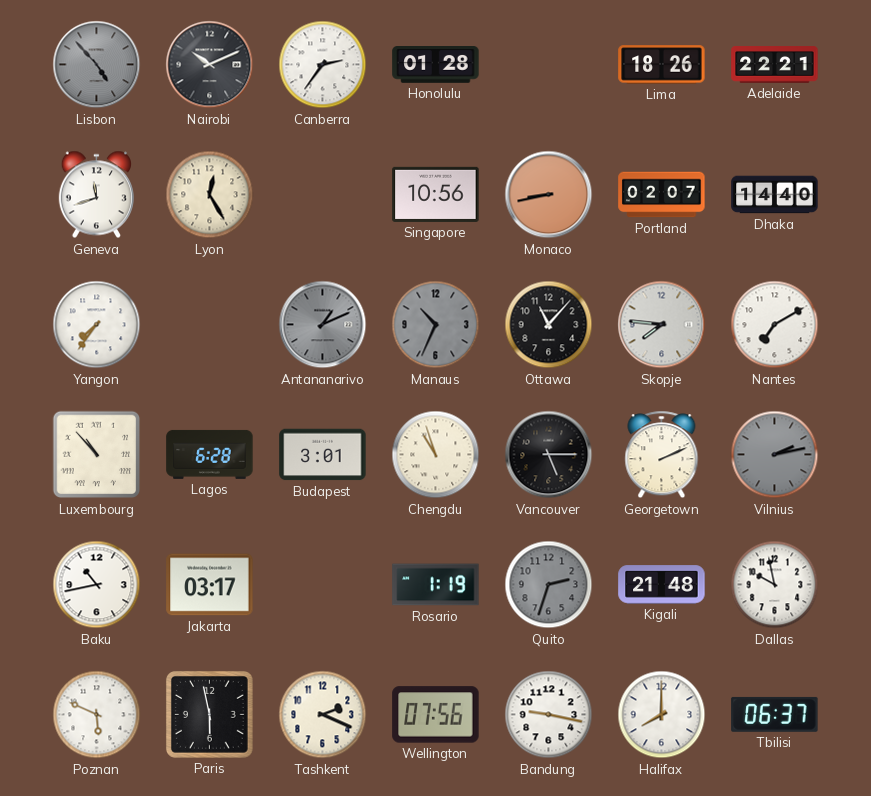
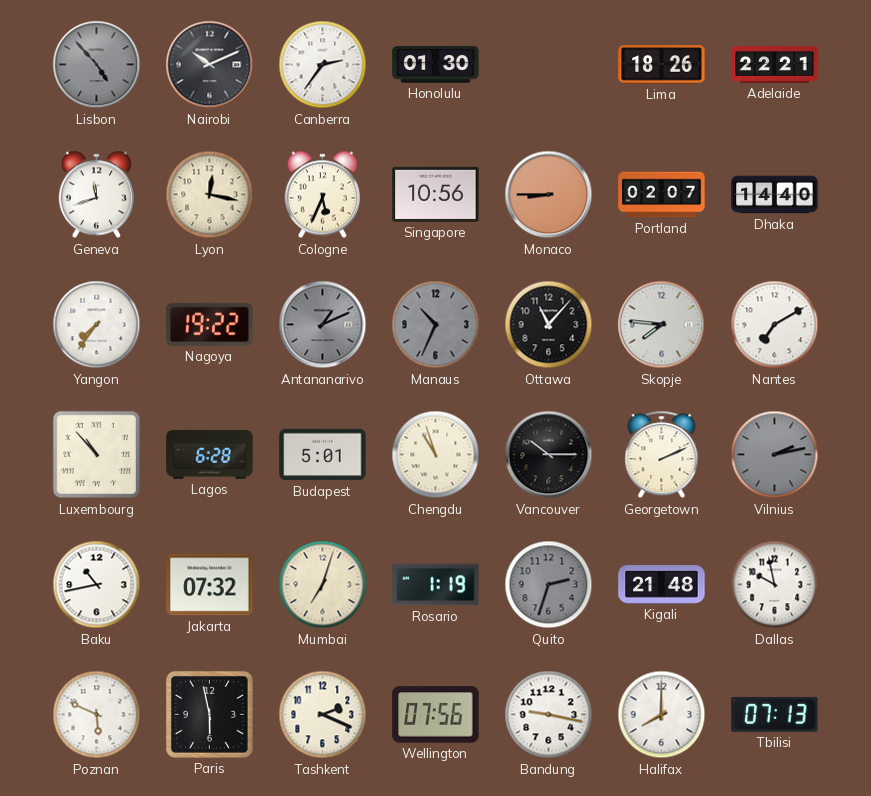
Honolulu: 01:28 -> 01:30
Lyon: 12:25 -> 12:17
Cologne: none -> 5:34
Monaco: 8:43 -> 8:45
Nagoya: none -> 19:22
Budapest: 3:01 -> 5:01
Vancouver: 5:15 -> 10:15
Jakarta: 03:17 -> 07:32
Mumbai: none -> 7:03
Tbilisi: 06:37 -> 07:13
